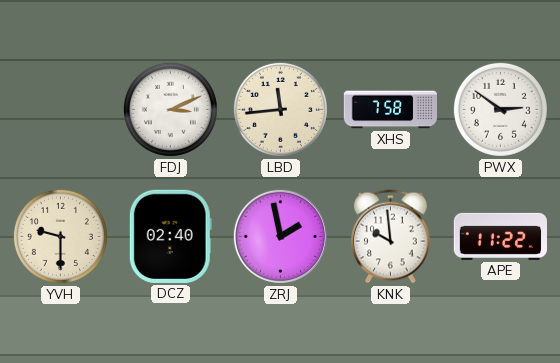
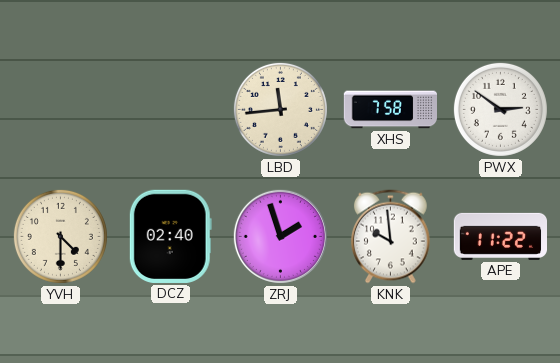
FDJ: 3:11 -> none
YVH: 9:30 -> 4:30
ZRJ: 1:58 -> 1:57
